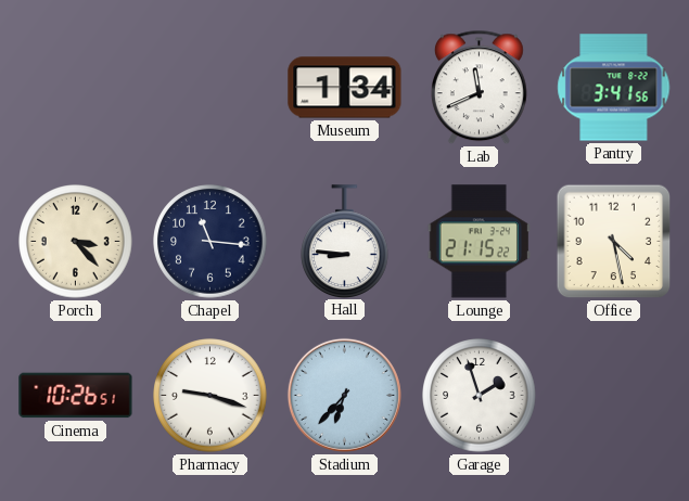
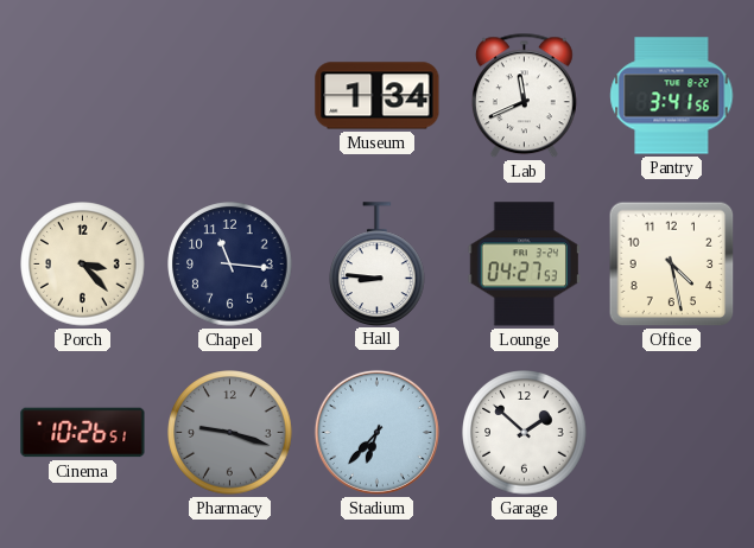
Lounge: 21:15 -> 04:27
Pharmacy dial: white -> grey
Garage: 1:57 -> 1:52
